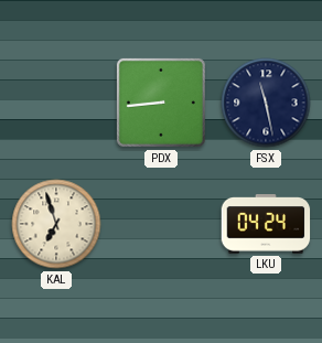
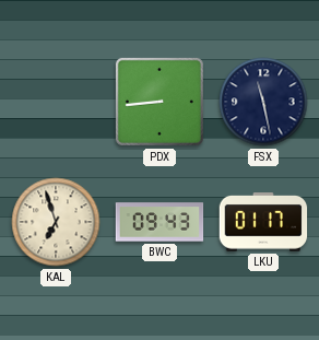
BWC: none -> 09:43
LKU: 04:24 -> 01:17
